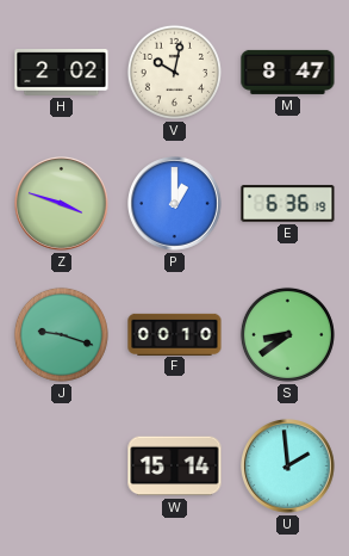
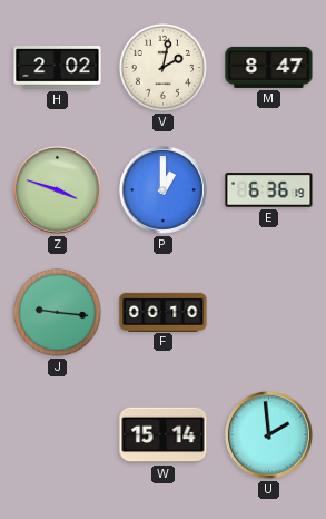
V: 10:02 -> 2:02
J: 9:18 -> 9:16
S: 8:39 -> none
